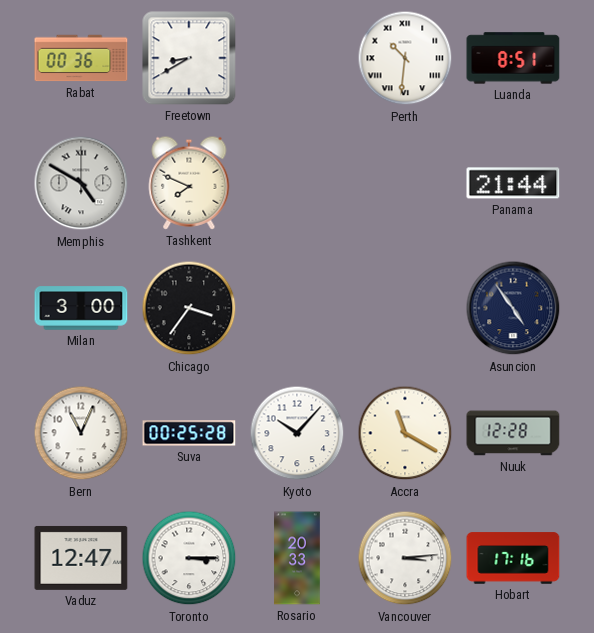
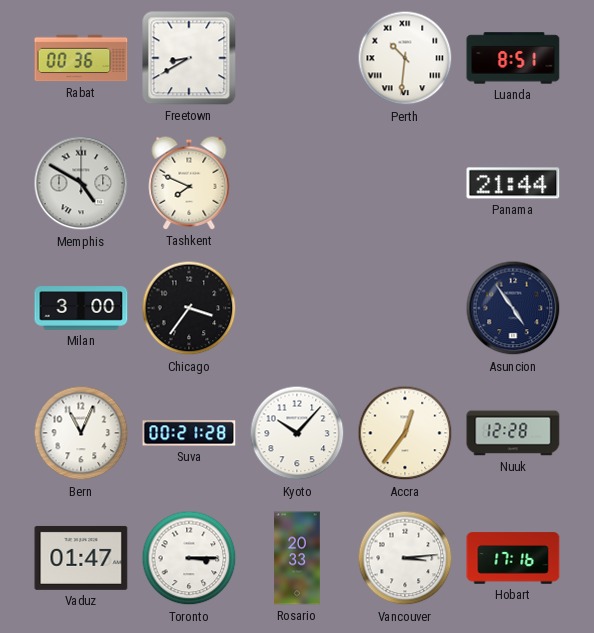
Suva: 00:25 -> 00:21
Accra: 11:20 -> 12:36
Vaduz: 12:47 -> 01:47
